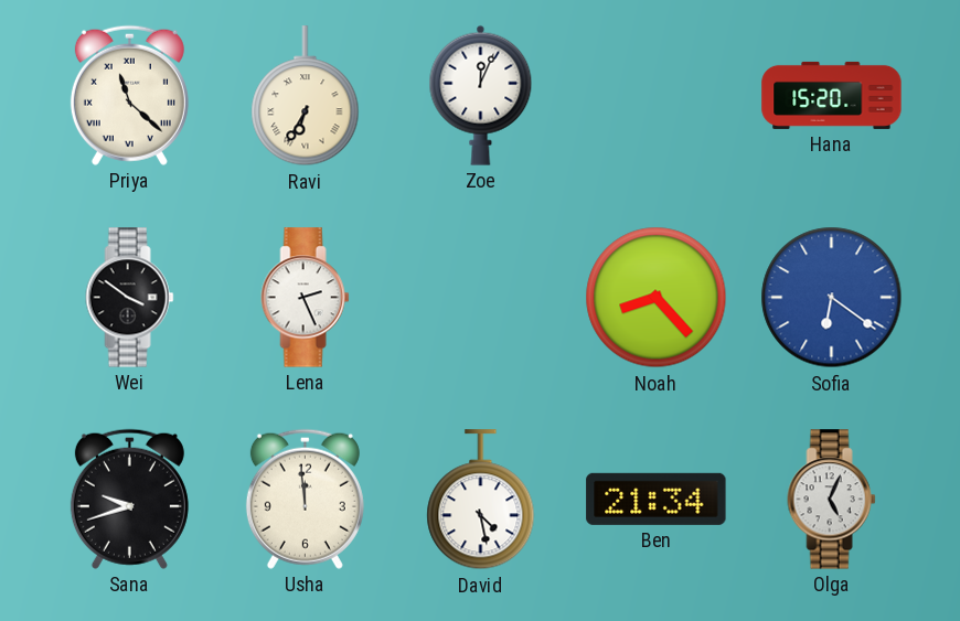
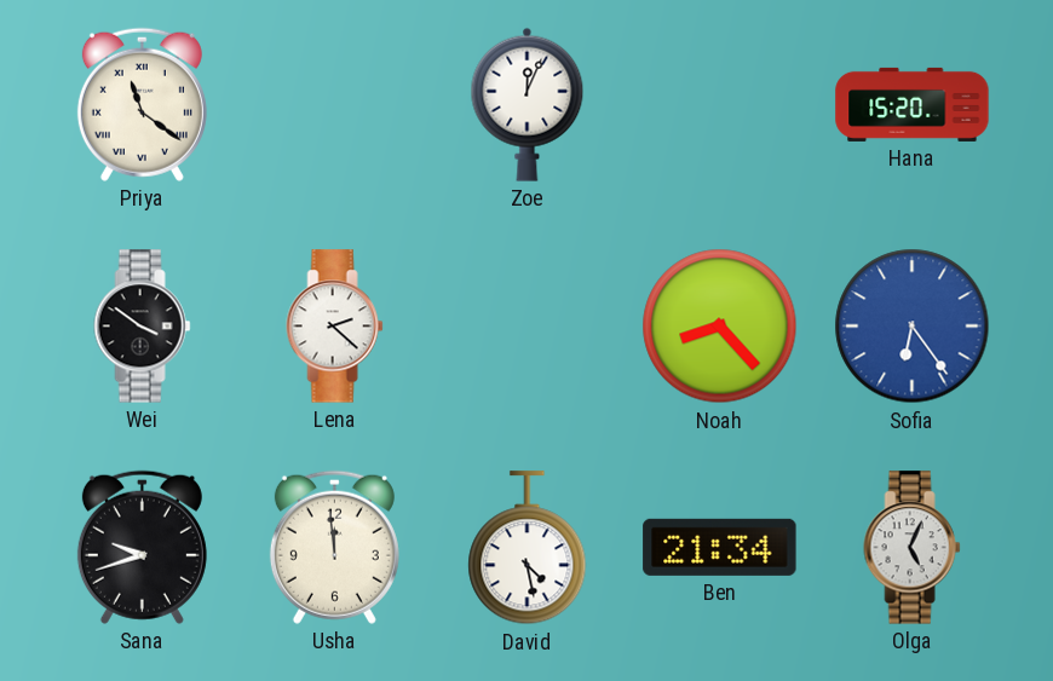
Priya: 11:22 -> 11:21
Ravi: 6:35 -> none
Lena: 2:26 -> 2:22
Sofia: 6:21 -> 6:24
